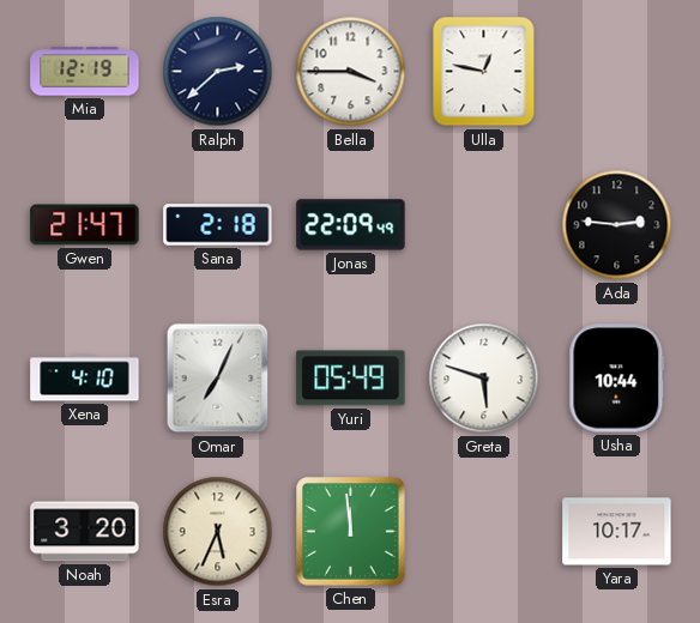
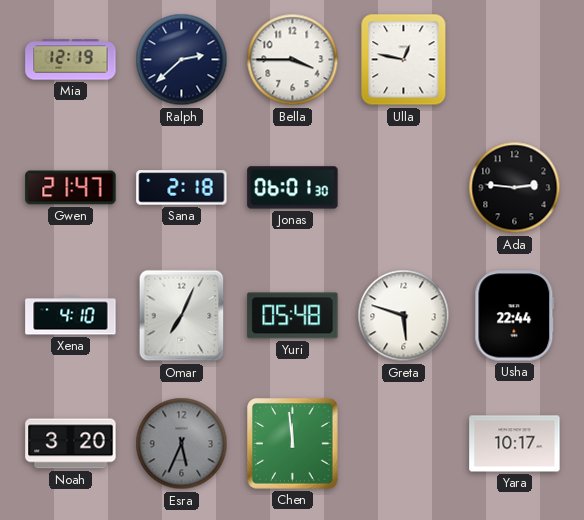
Jonas: 22:09 -> 06:01
Yuri: 05:49 -> 05:48
Usha: 10:44 -> 22:44
Esra dial: cream -> grey
